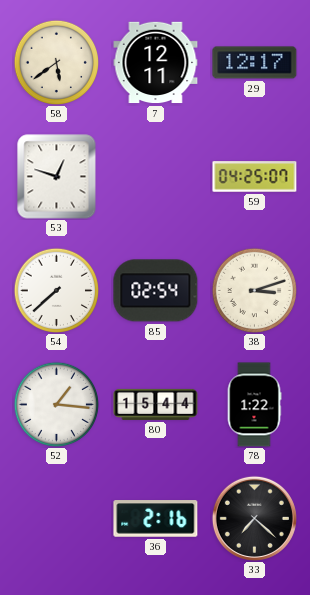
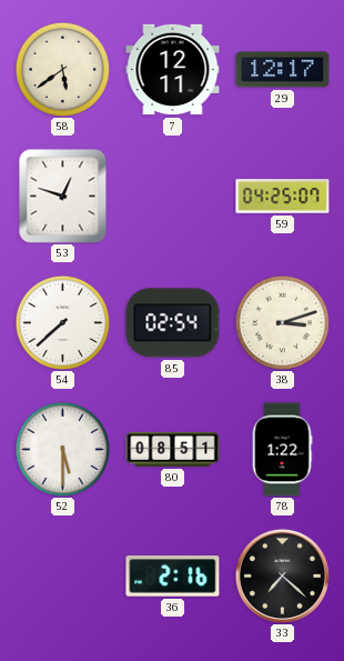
52: 1:16 -> 5:30
80: 15:44 -> 08:51
